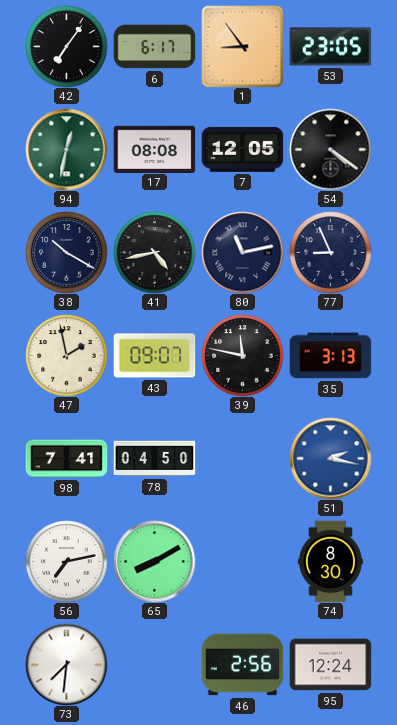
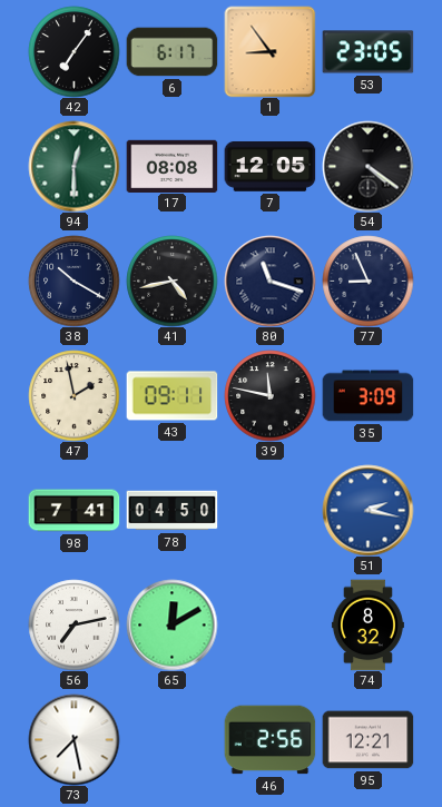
94: 12:32 -> 12:30
80: 11:13 -> 11:18
43: 09:07 -> 09:11
35: 3:13 -> 3:09
65: 8:10 -> 12:10
74: 8:30 -> 8:32
73: 7:31 -> 7:28
95: 12:24 -> 12:21
